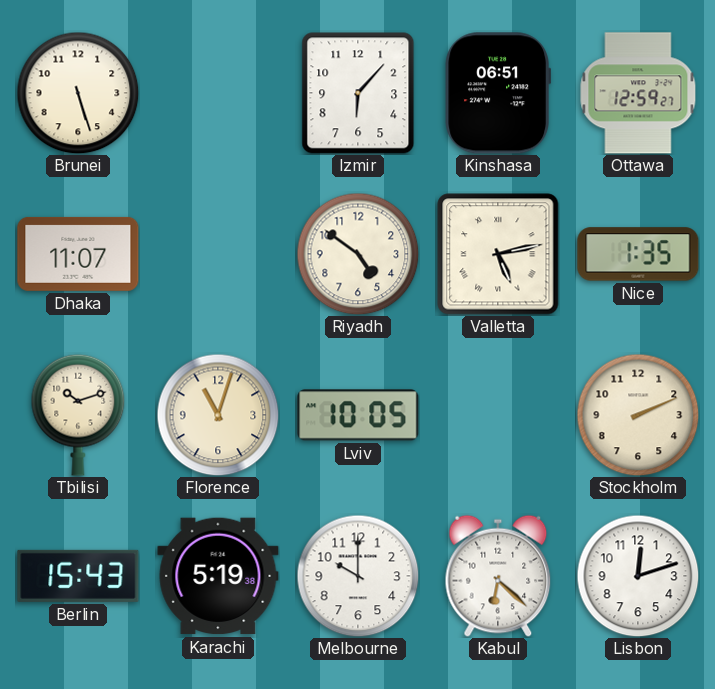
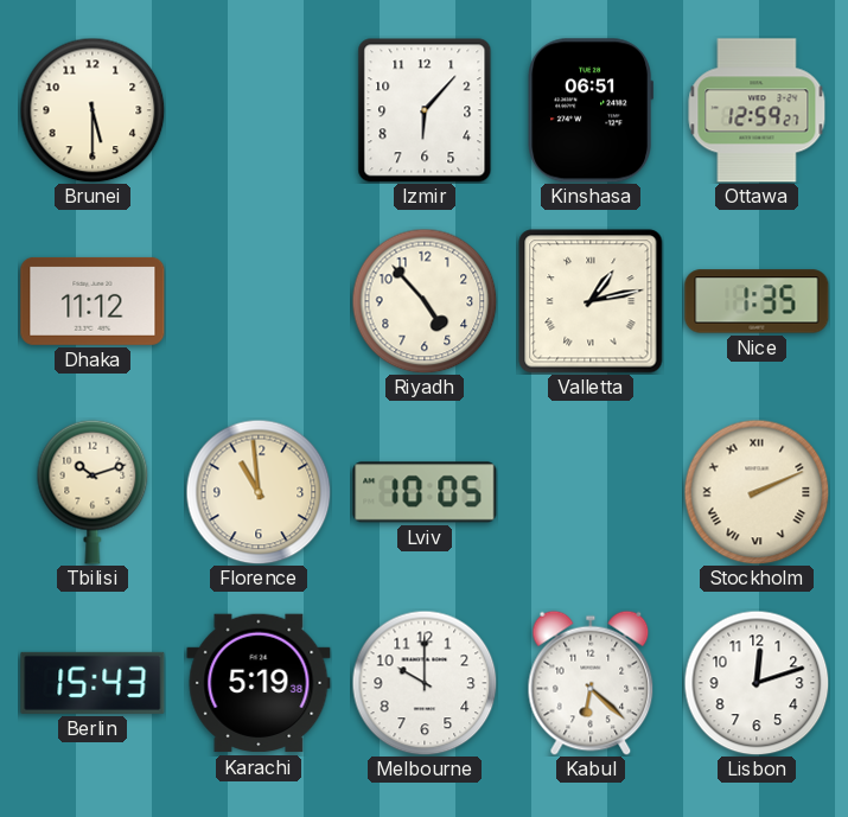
Brunei: 5:27 -> 5:30
Dhaka: 11:07 -> 11:12
Riyadh: 4:51 -> 4:53
Valletta: 5:13 -> 1:13
Florence: 11:03 -> 10:59
Stockholm numerals: Arabic -> Roman
